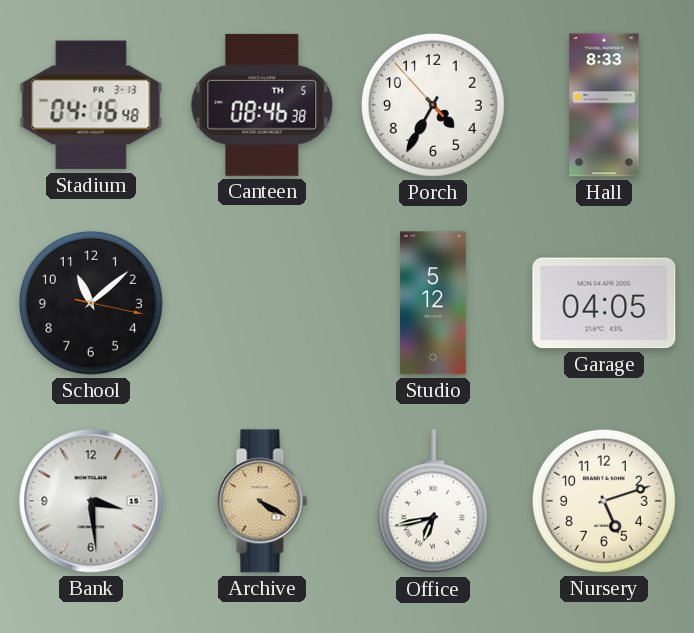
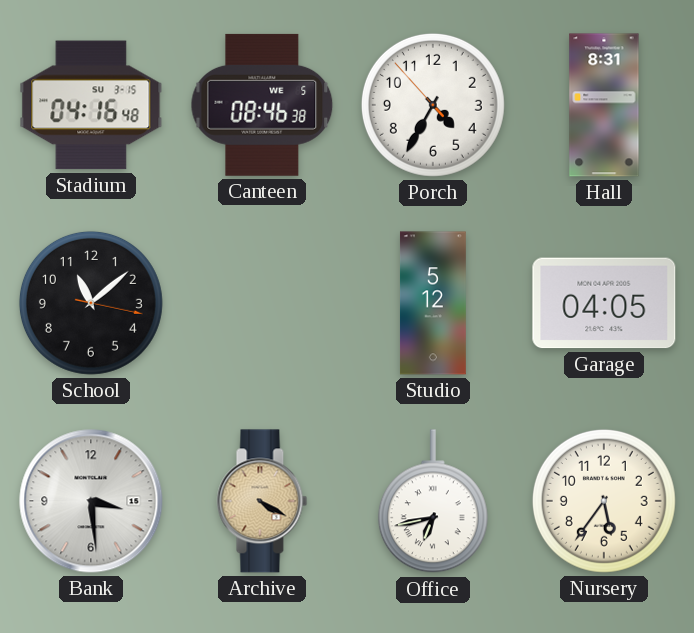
Stadium date: FR 3-13 -> SU 3-15
Canteen date: TH 5 -> WE 5
Hall: 8:33 -> 8:31
Nursery: 5:12 -> 5:36
